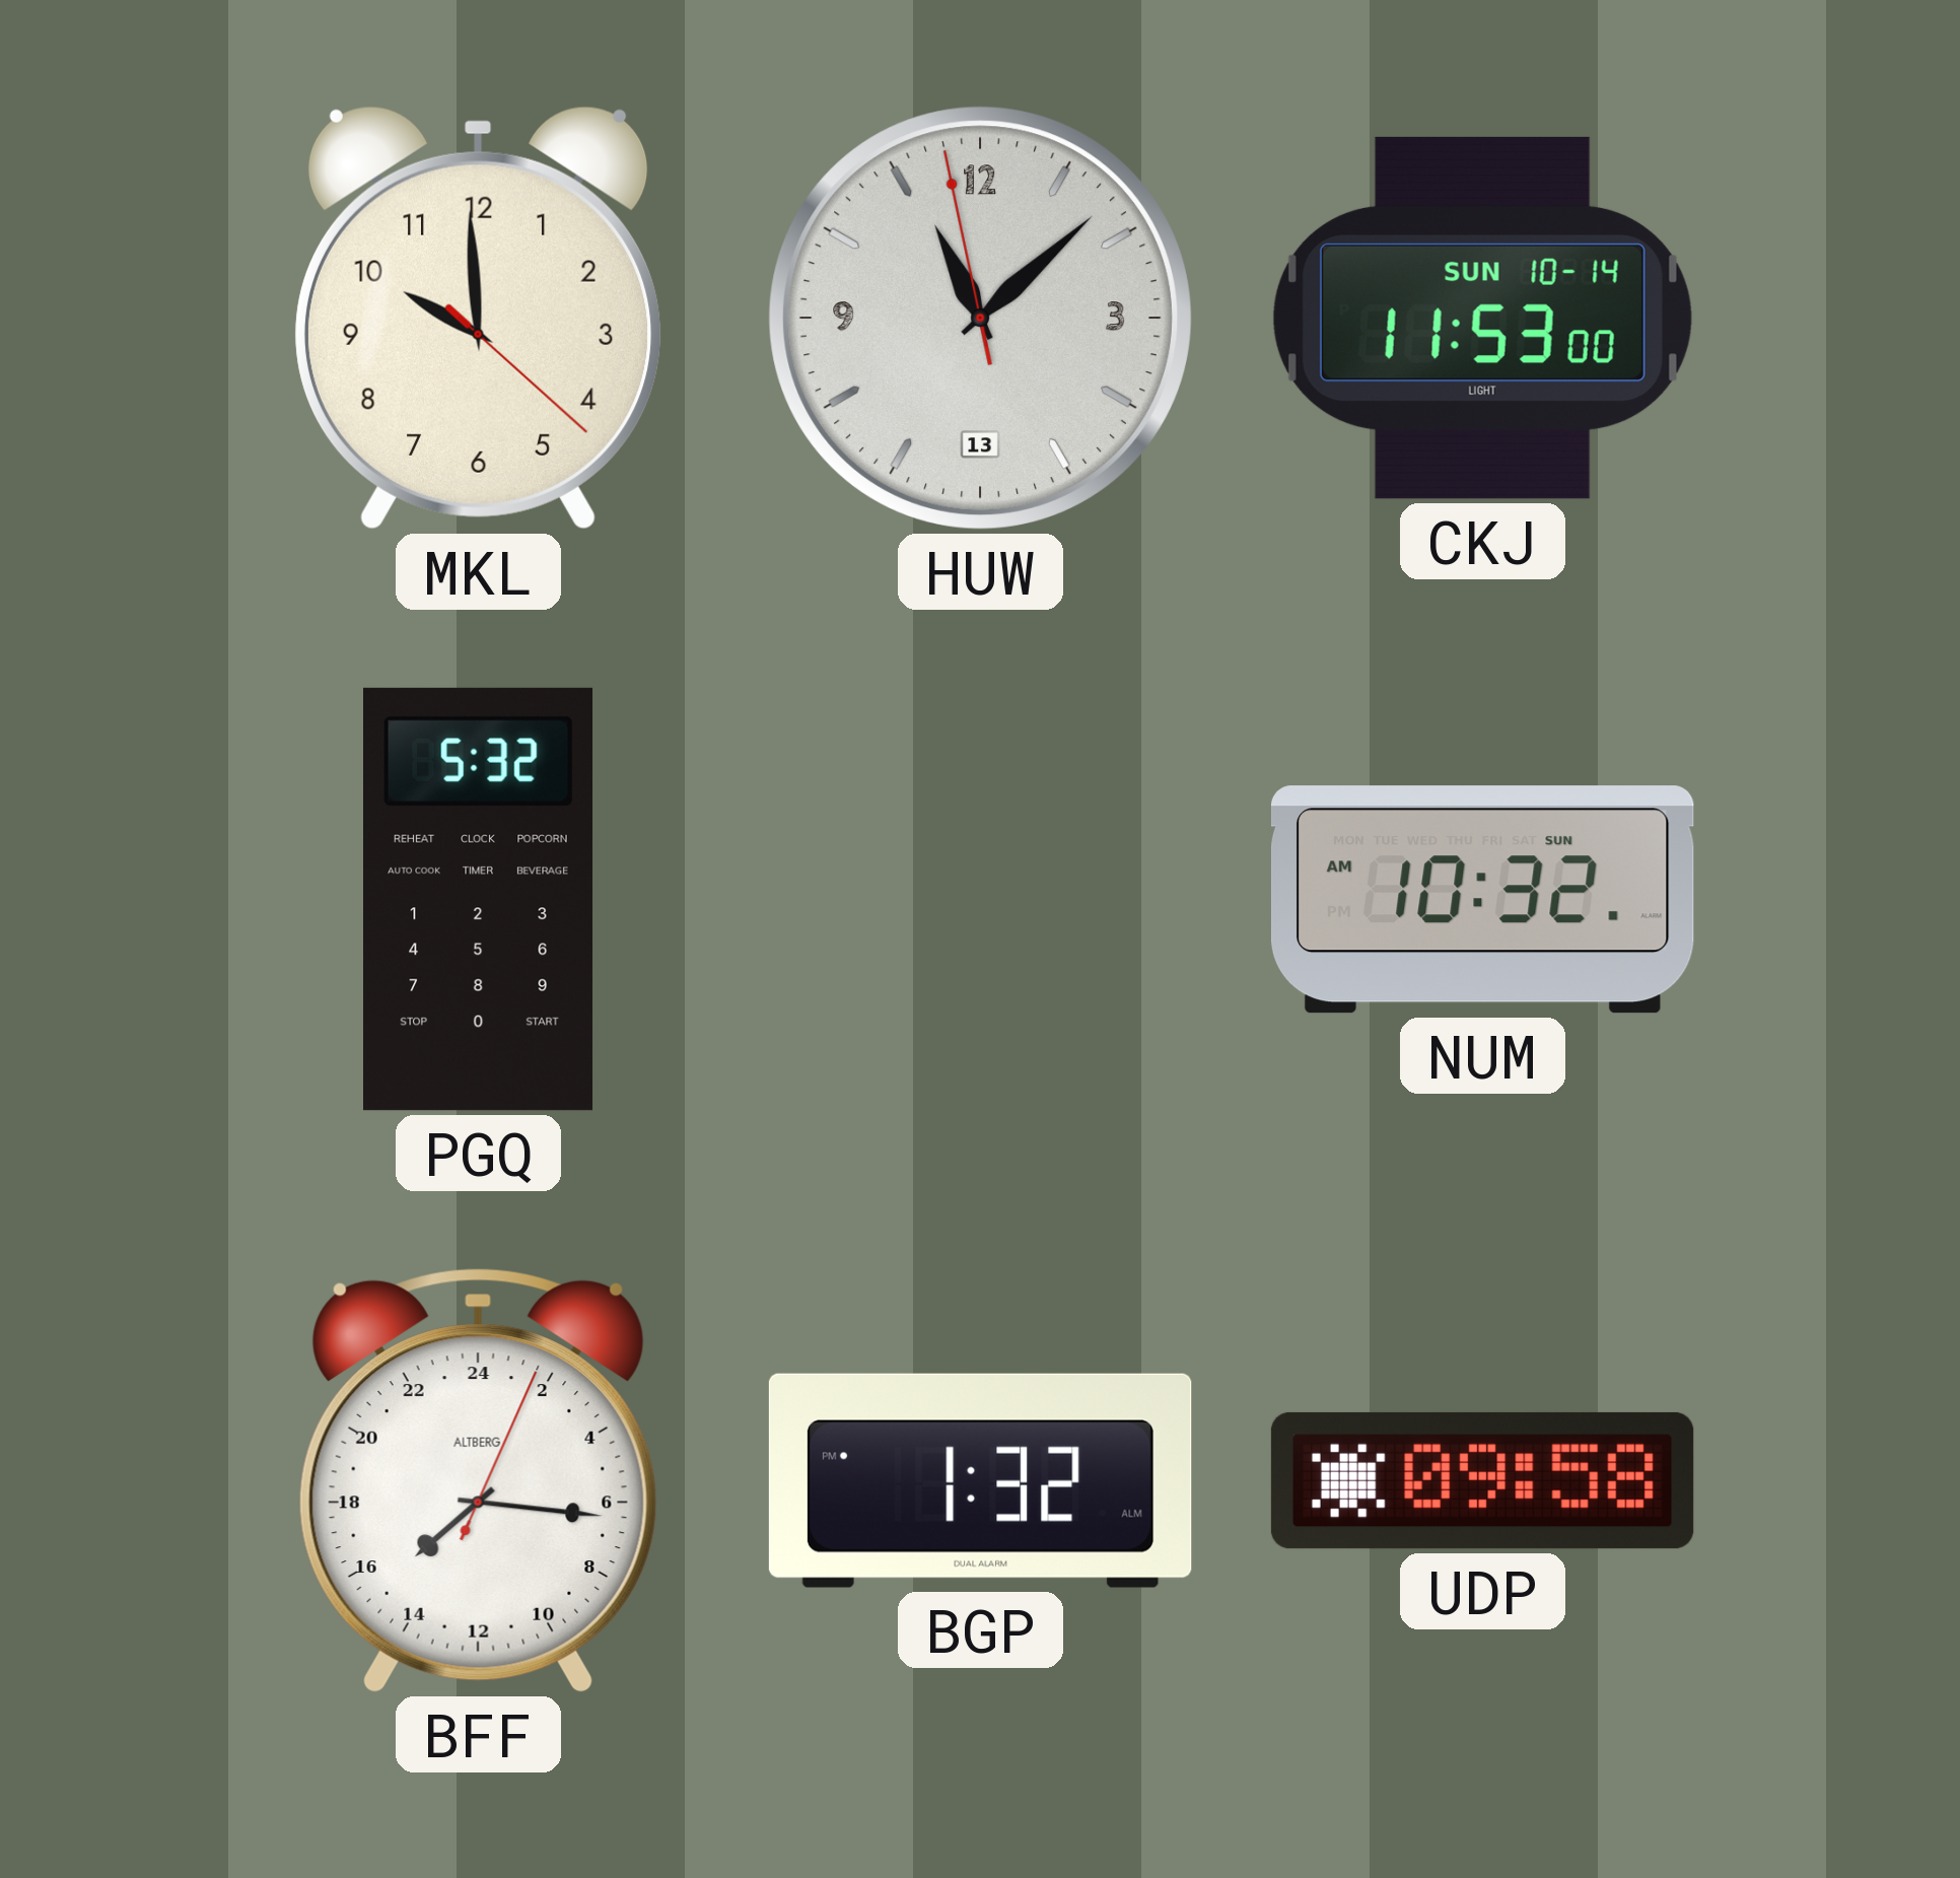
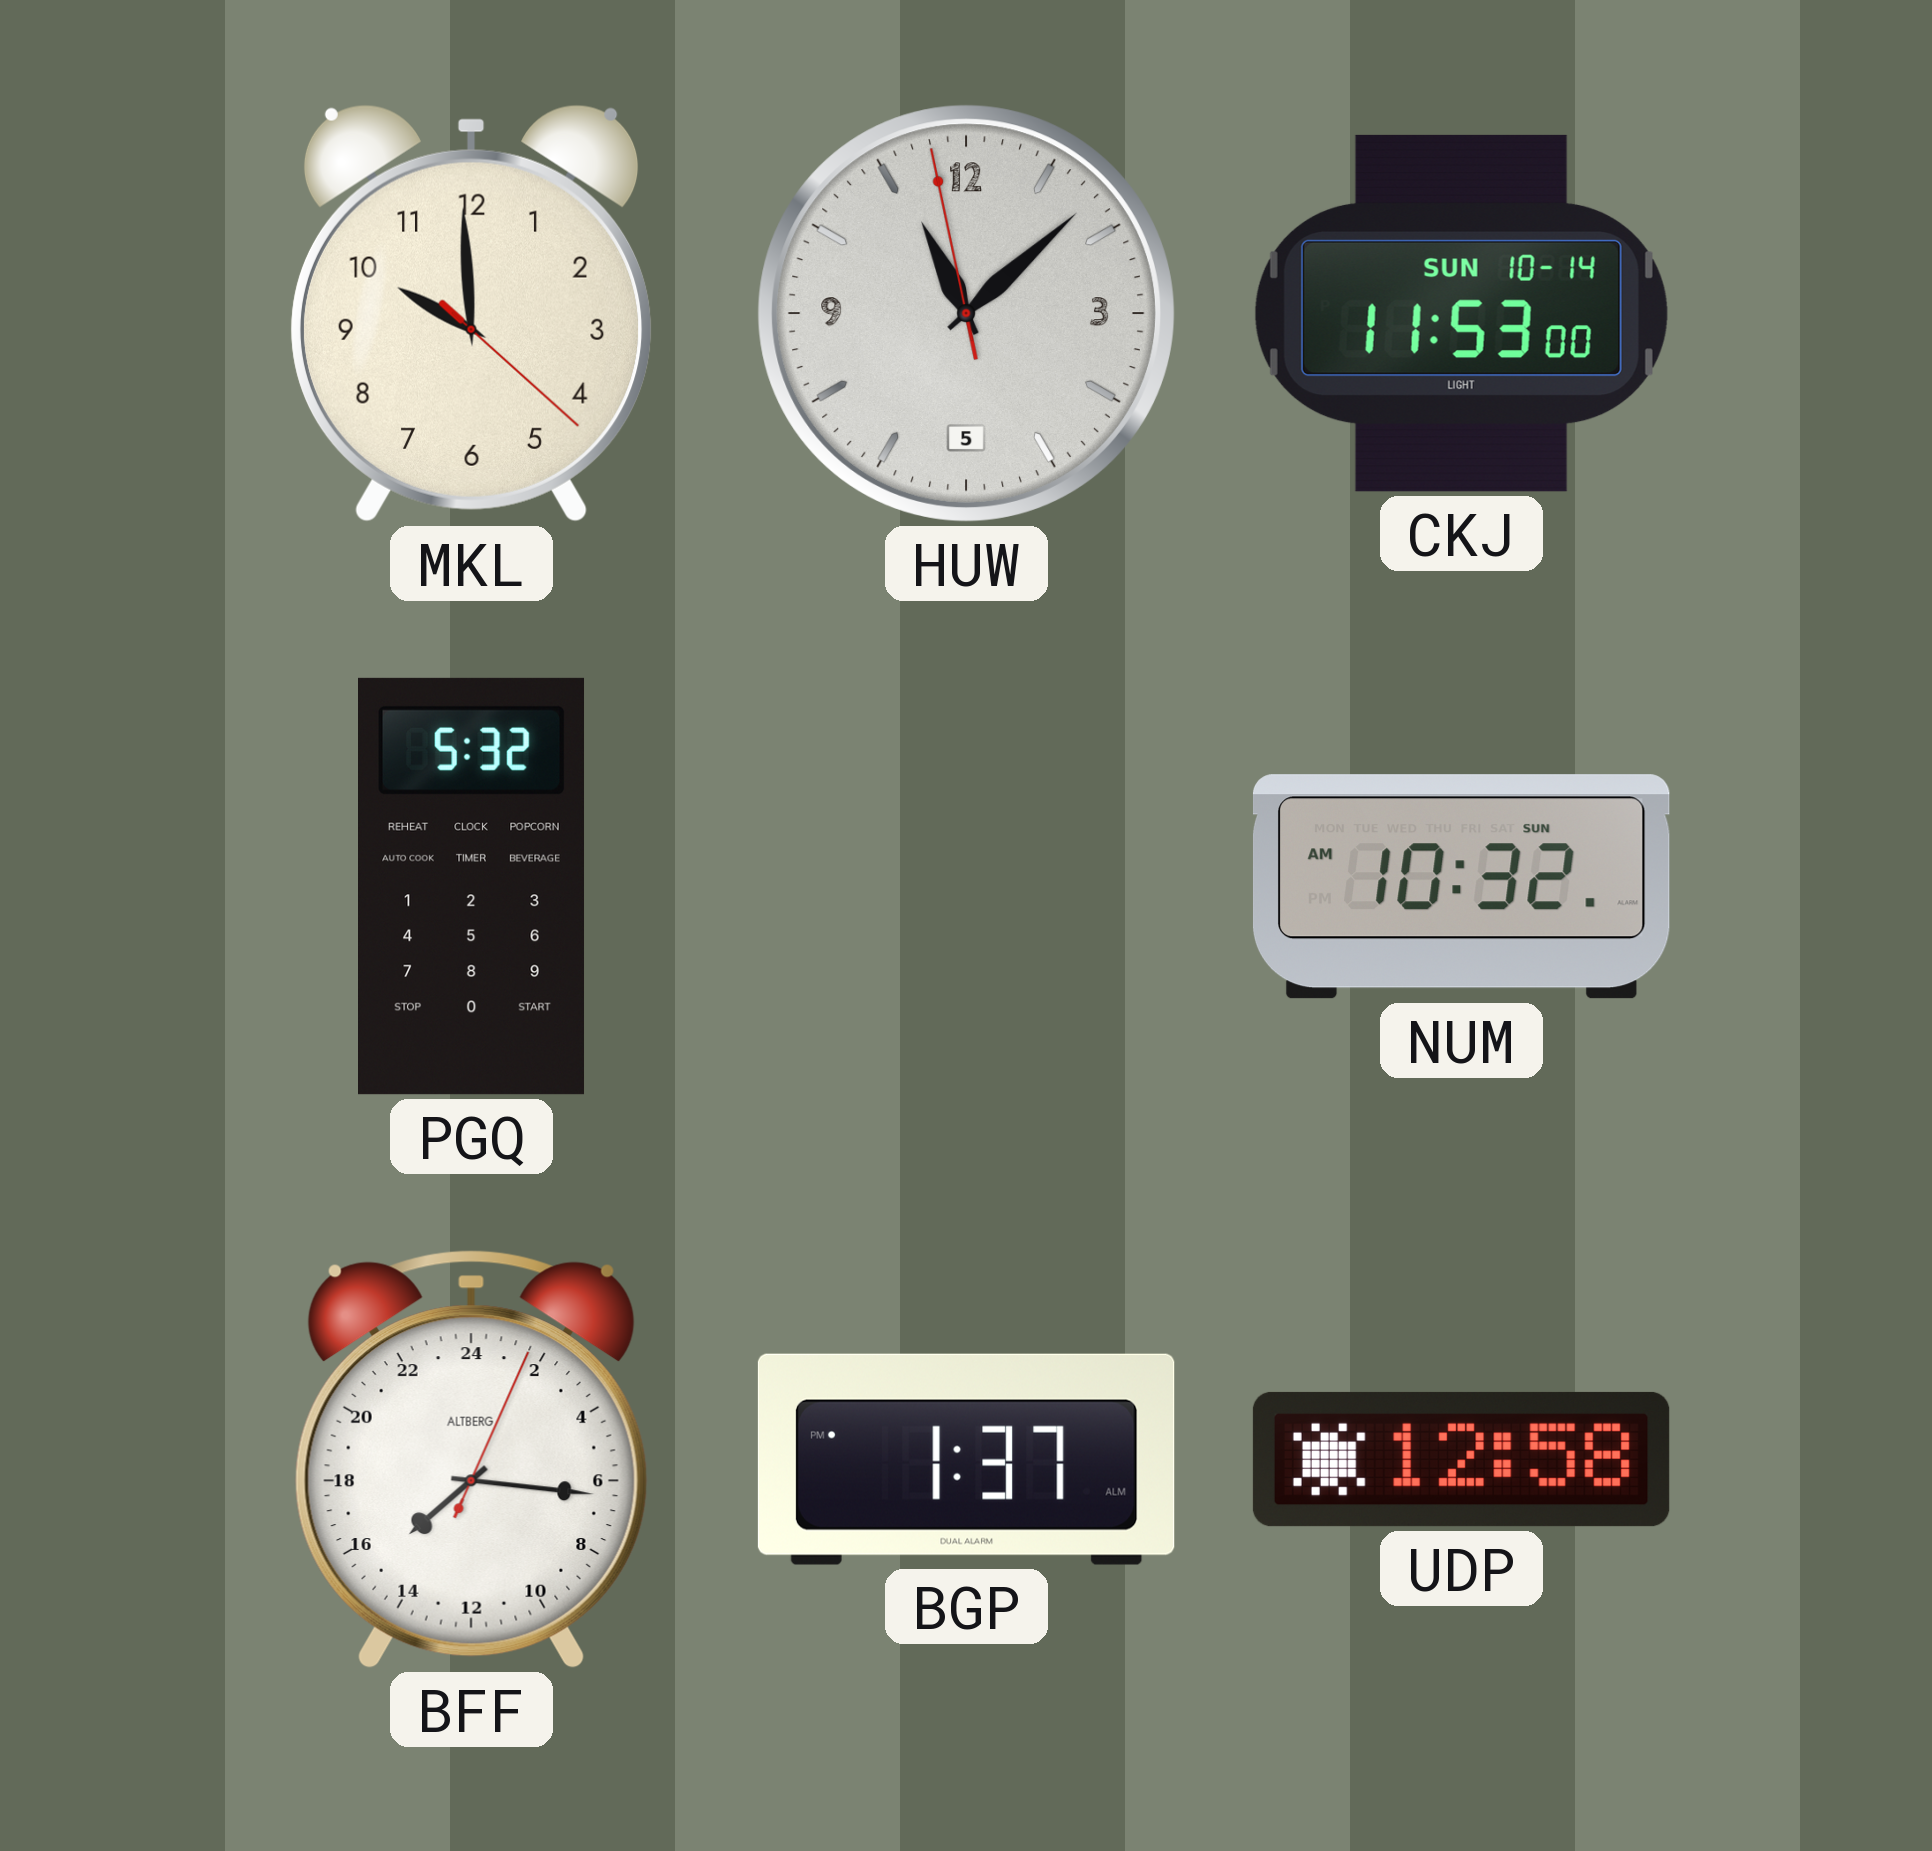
HUW date: 13 -> 5
BGP: 1:32 -> 1:37
UDP: 09:58 -> 12:58
